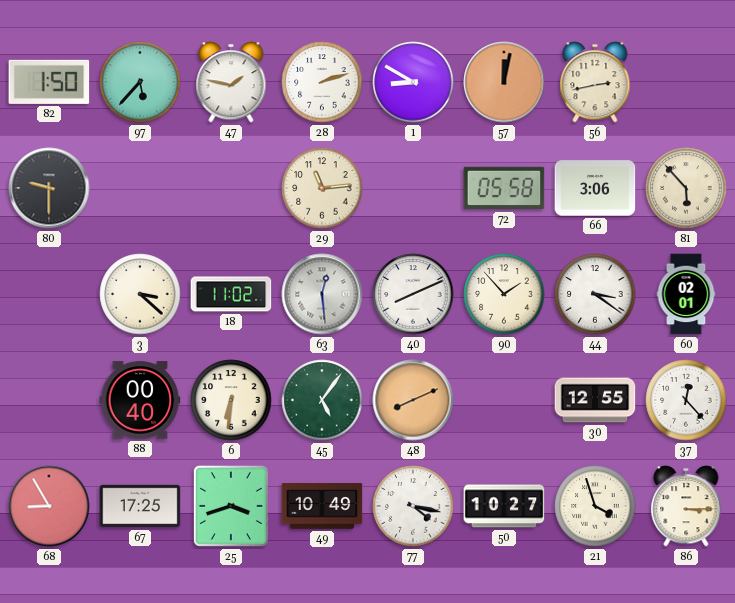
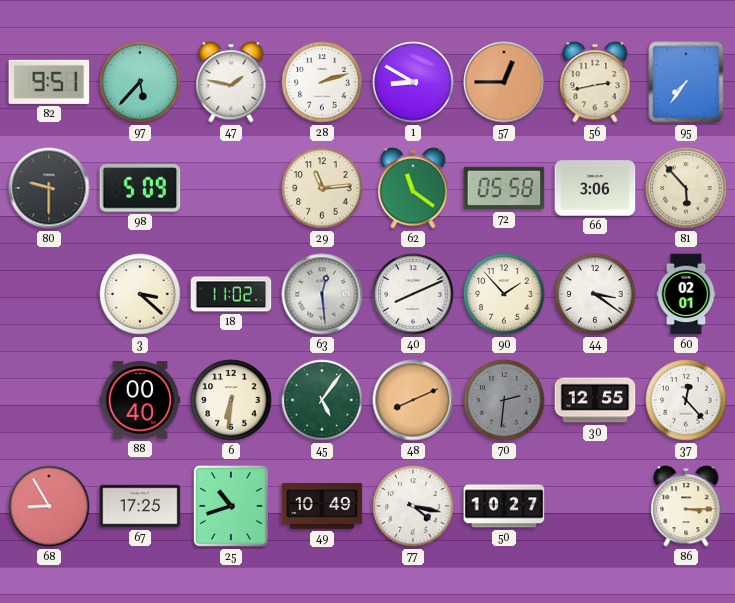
82: 1:50 -> 9:51
57: 12:02 -> 12:45
95: none -> 7:36
98: none -> 5:09
62: none -> 11:21
70: none -> 2:31
25: 3:42 -> 10:42
21: 3:57 -> none
